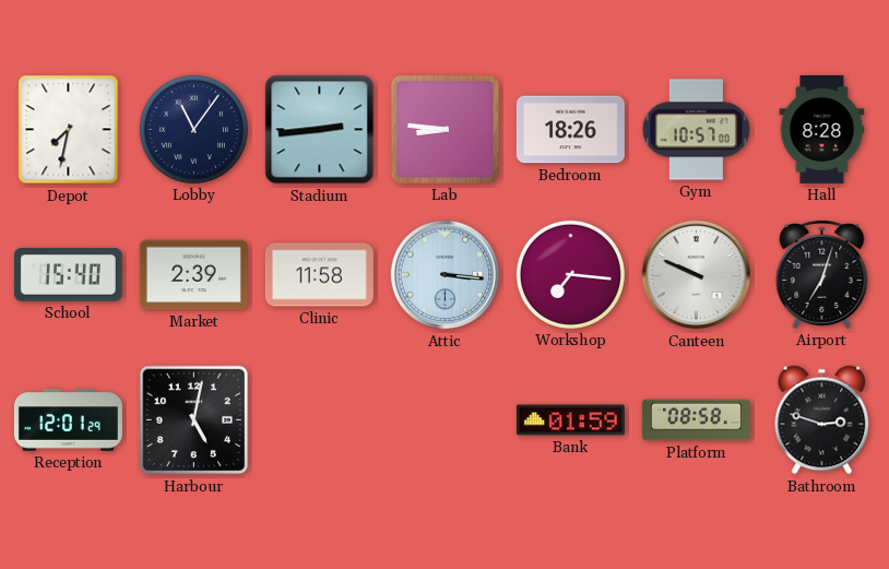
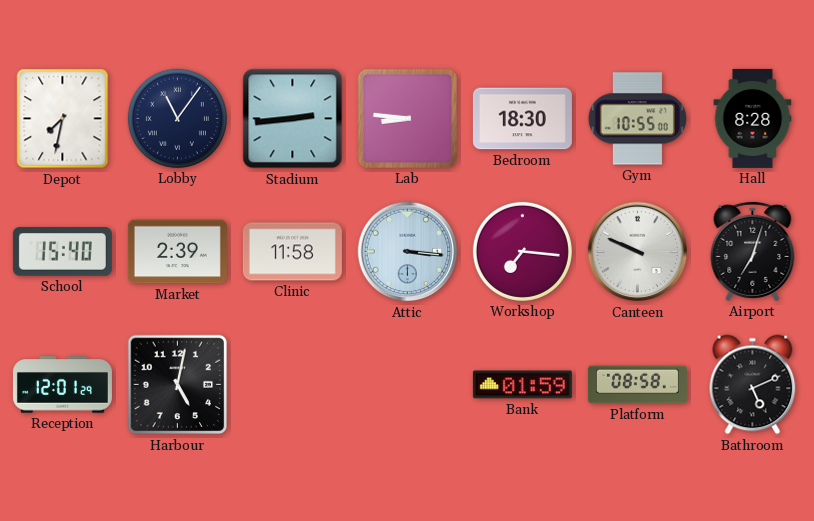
Bedroom: 18:26 -> 18:30
Gym: 10:57 -> 10:55
Bathroom: 2:48 -> 5:11
